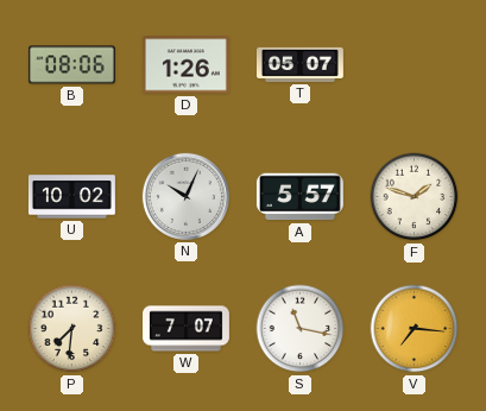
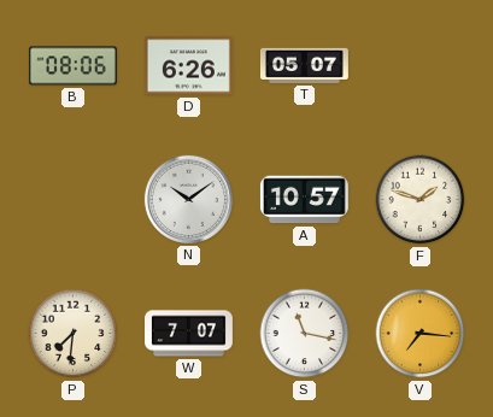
D: 1:26 -> 6:26
U: 10:02 -> none
N: 10:04 -> 10:09
A: 5:57 -> 10:57
